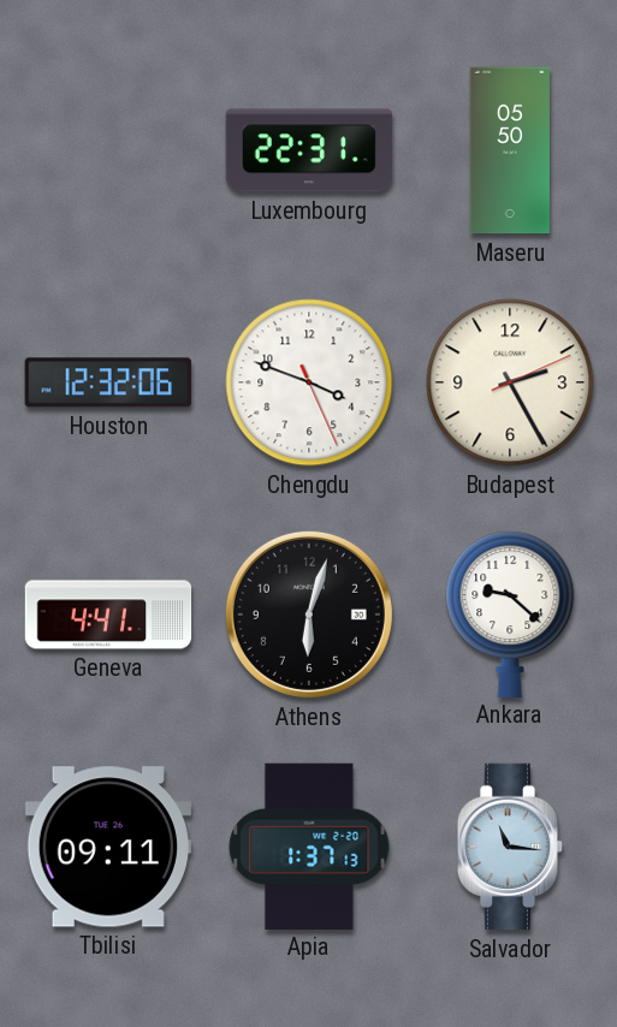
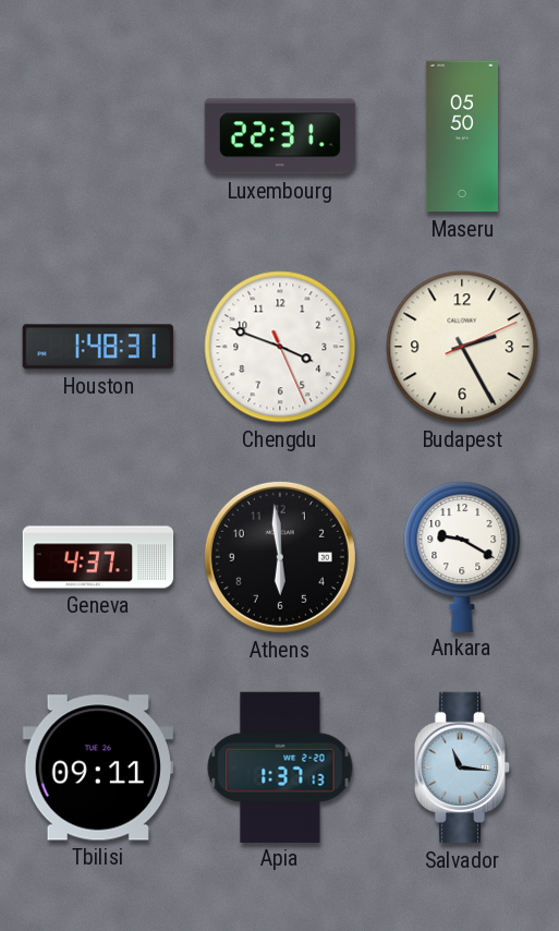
Houston: 12:32 -> 1:48
Geneva: 4:41 -> 4:37
Athens: 6:03 -> 5:59
Ankara: 9:22 -> 9:20
